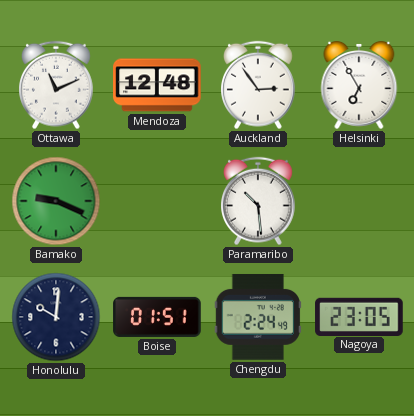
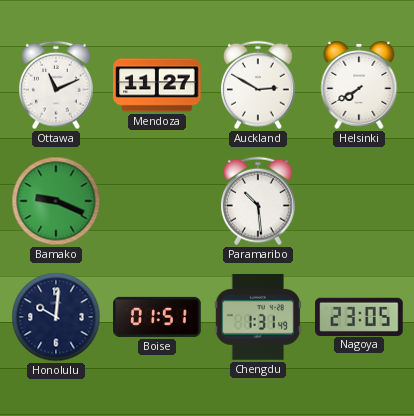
Mendoza: 12:48 -> 11:27
Auckland: 2:54 -> 2:50
Helsinki: 6:55 -> 7:40
Chengdu: 2:24 -> 1:31
